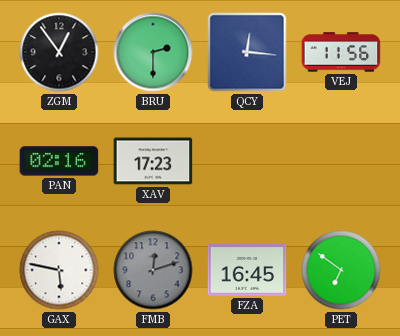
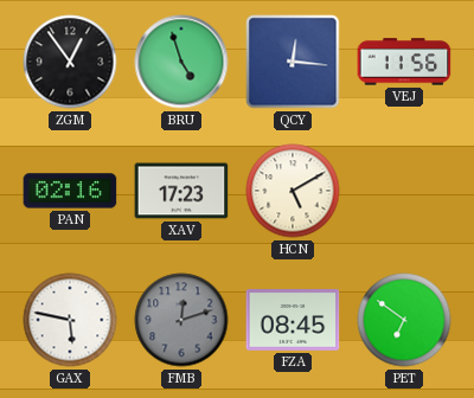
BRU: 2:30 -> 4:57
HCN: none -> 5:10
FZA: 16:45 -> 08:45
